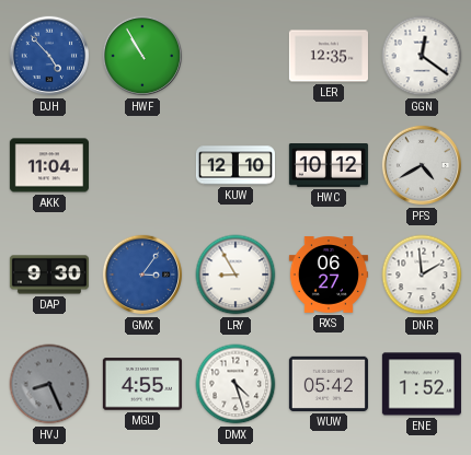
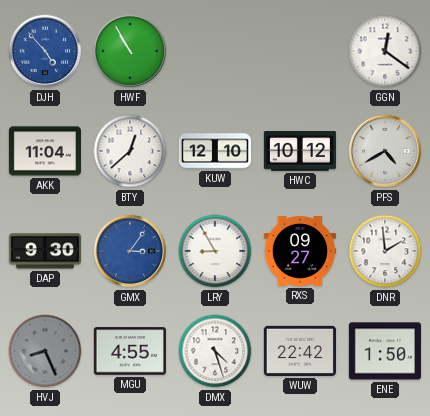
LER: 12:35 -> none
BTY: none -> 12:38
RXS: 06:27 -> 09:27
WUW: 05:42 -> 22:42
ENE: 1:52 -> 1:50
